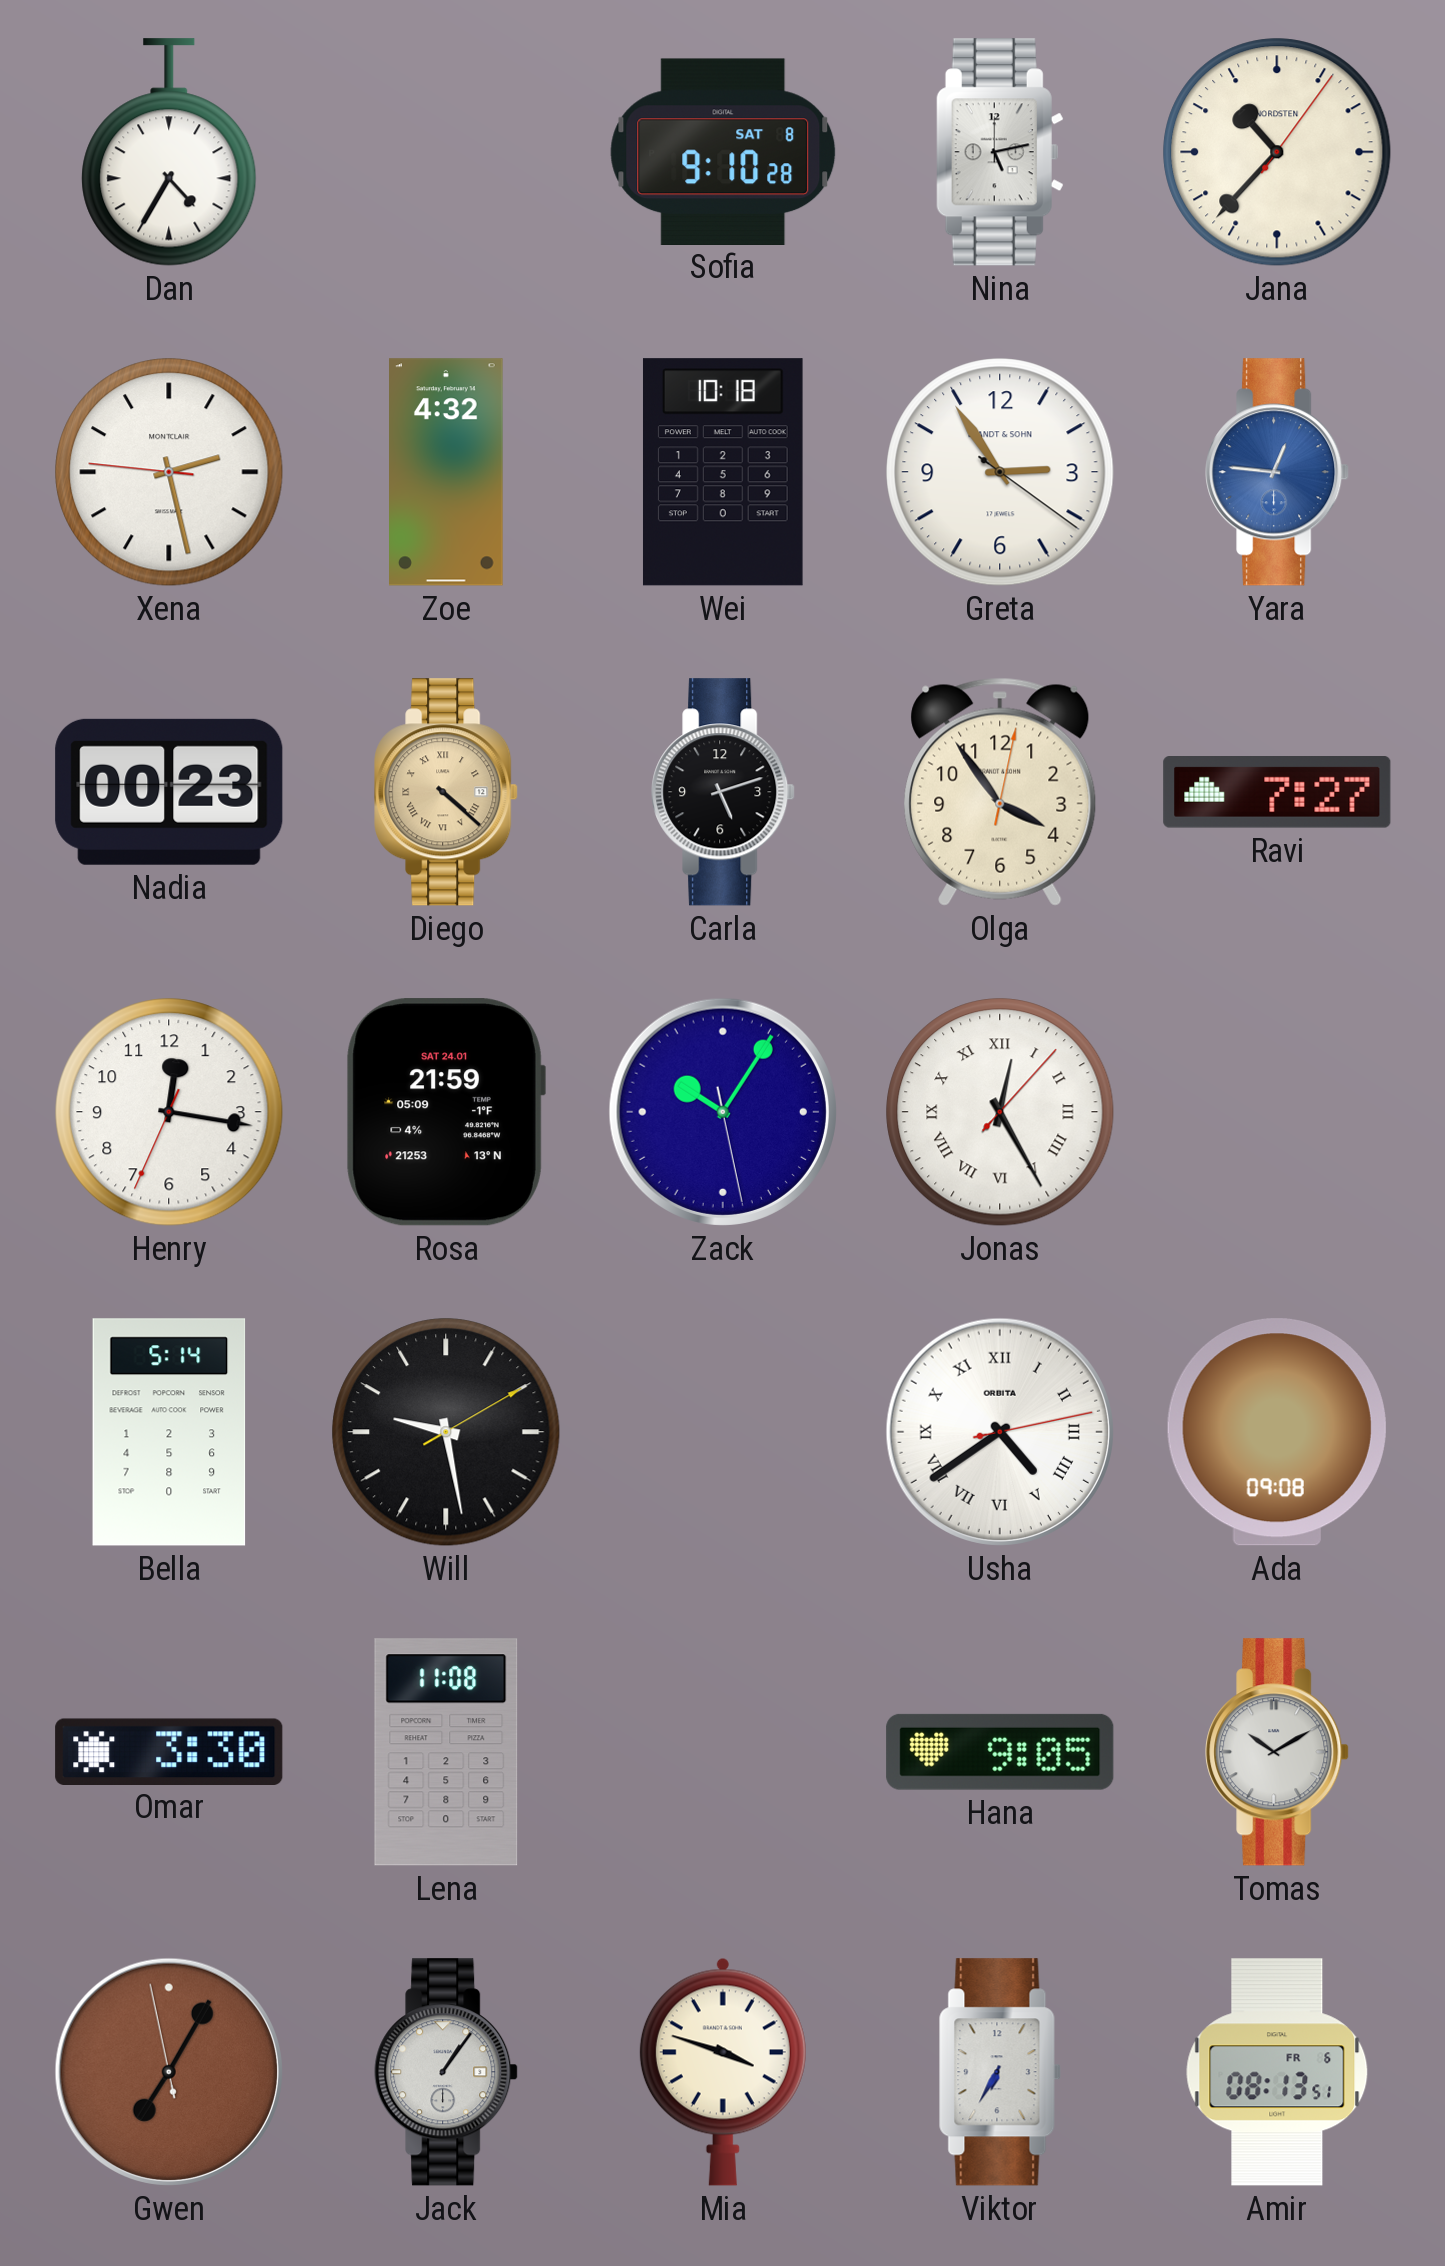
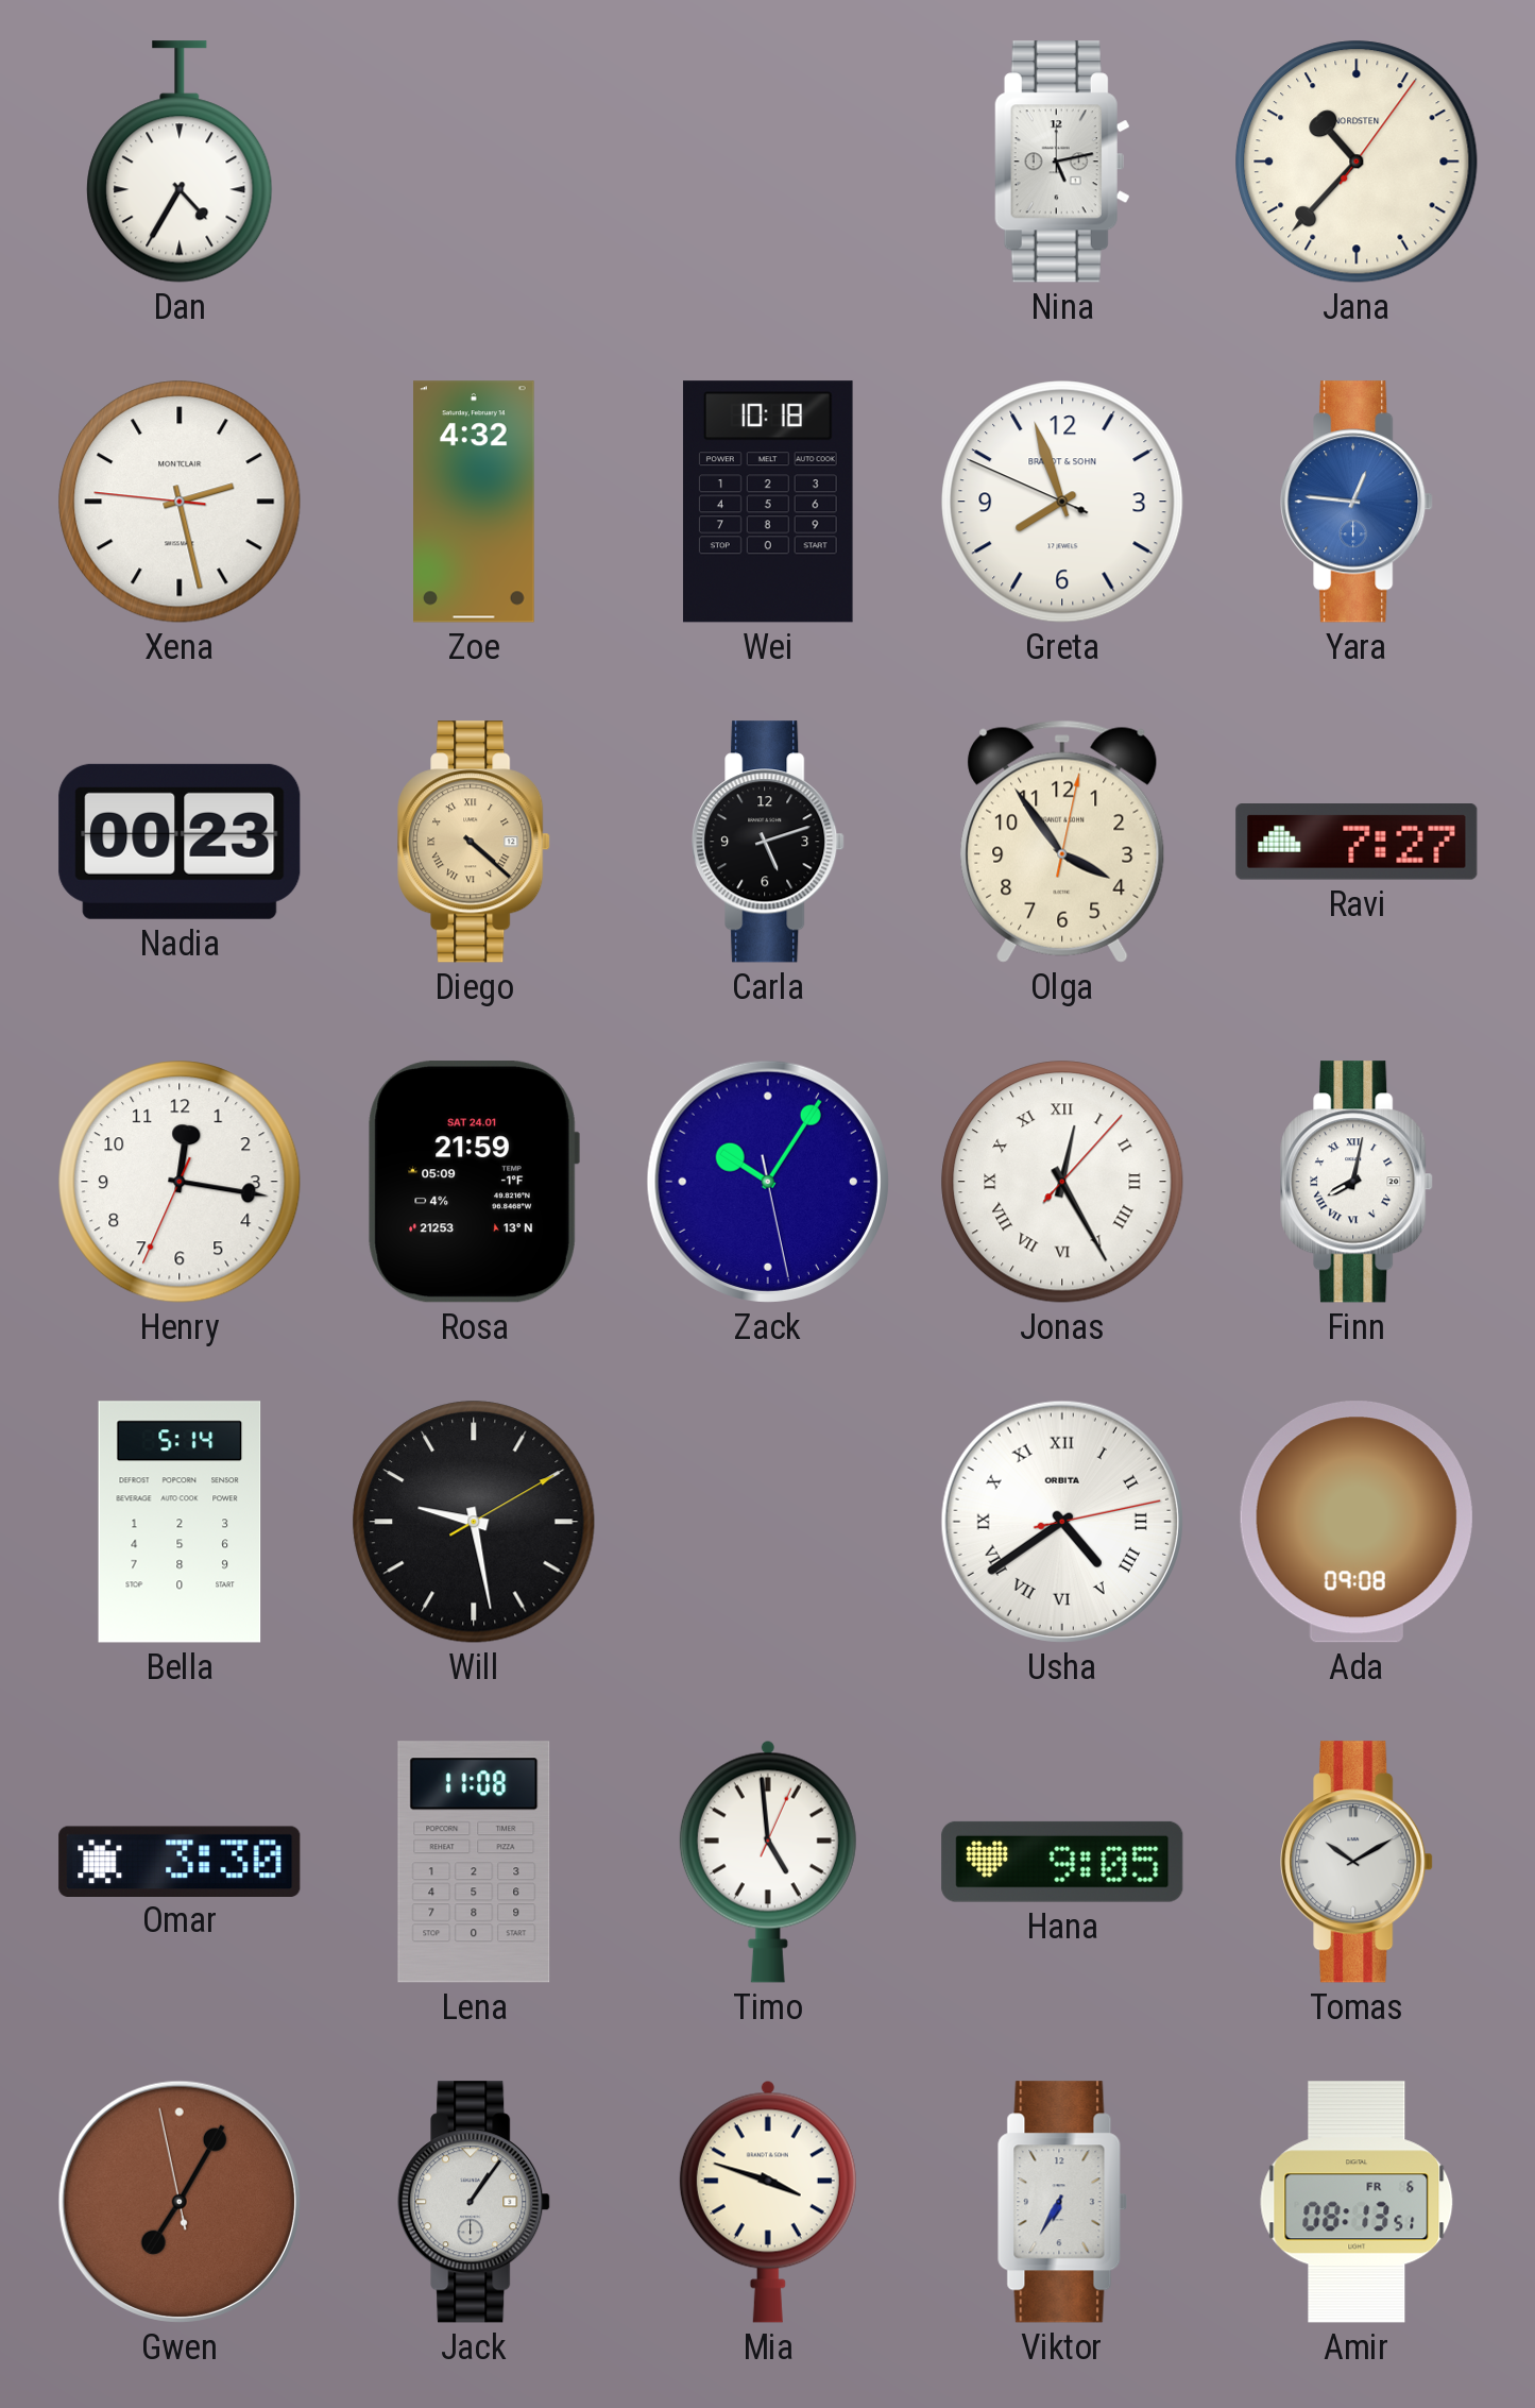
Sofia: 9:10 -> none
Greta: 2:54 -> 7:56
Finn: none -> 8:02
Timo: none -> 4:59
